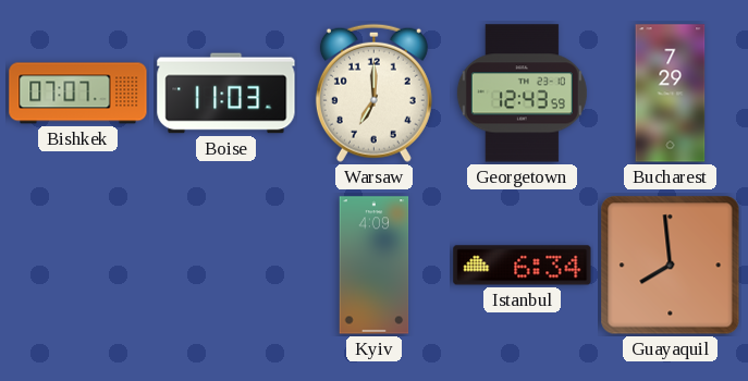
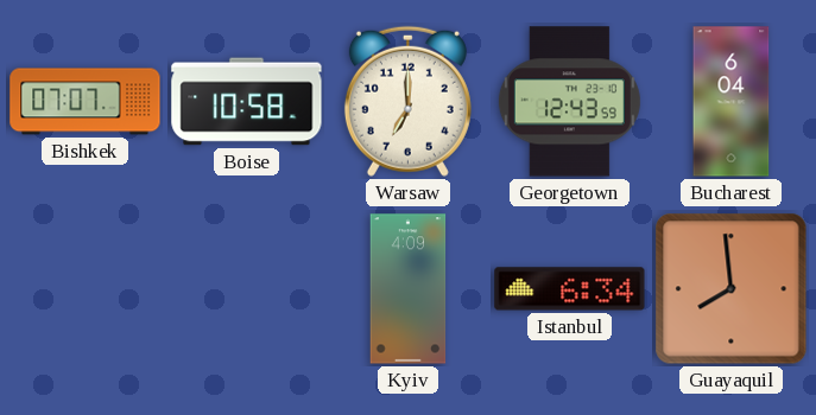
Boise: 11:03 -> 10:58
Bucharest: 7:29 -> 6:04
